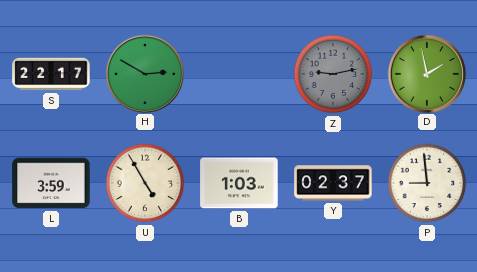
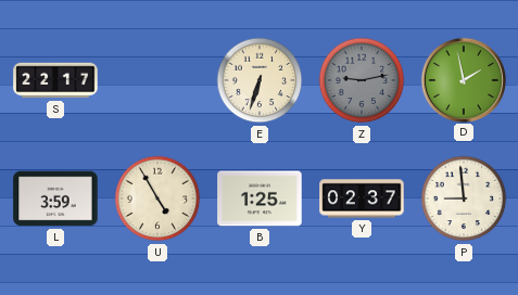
H: 2:50 -> none
E: none -> 6:33
B: 1:03 -> 1:25
